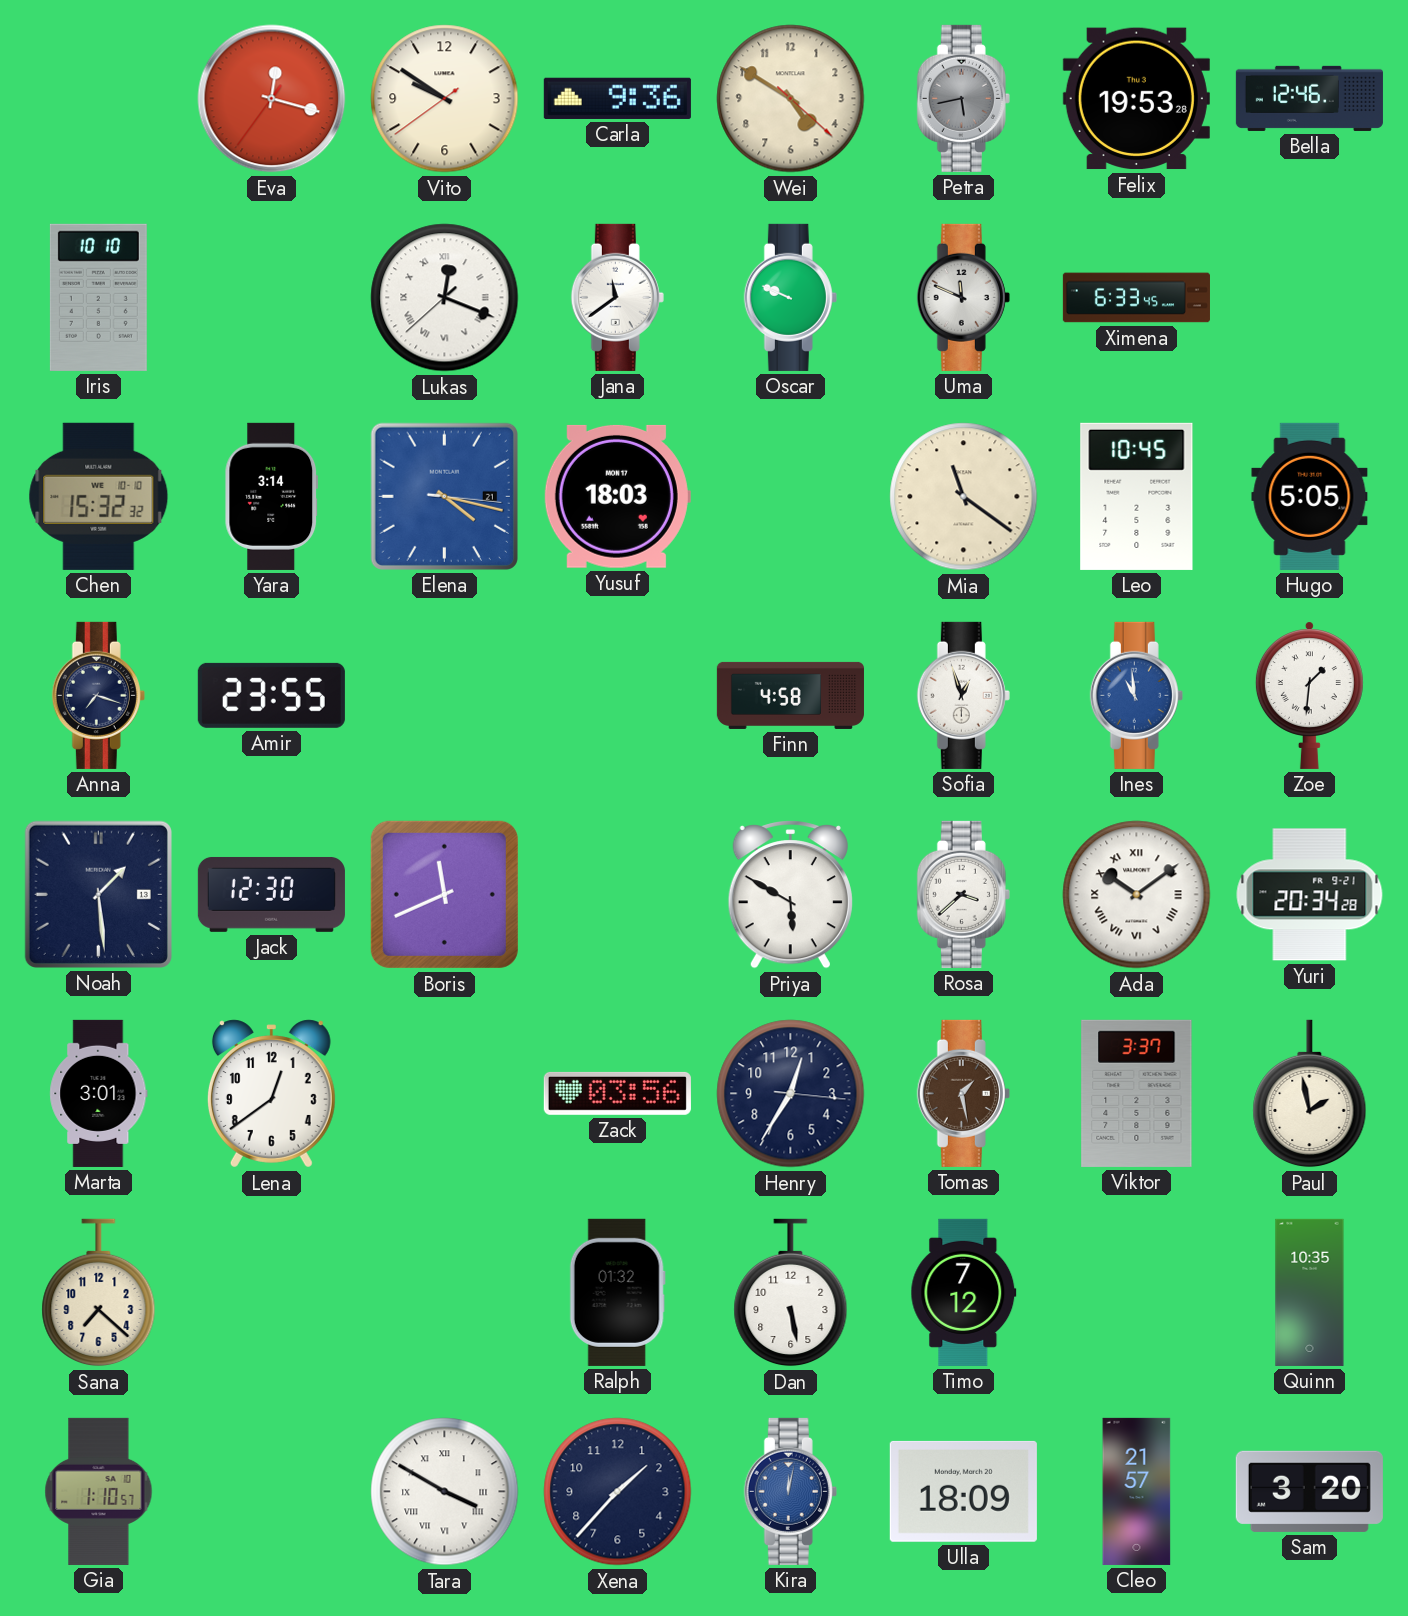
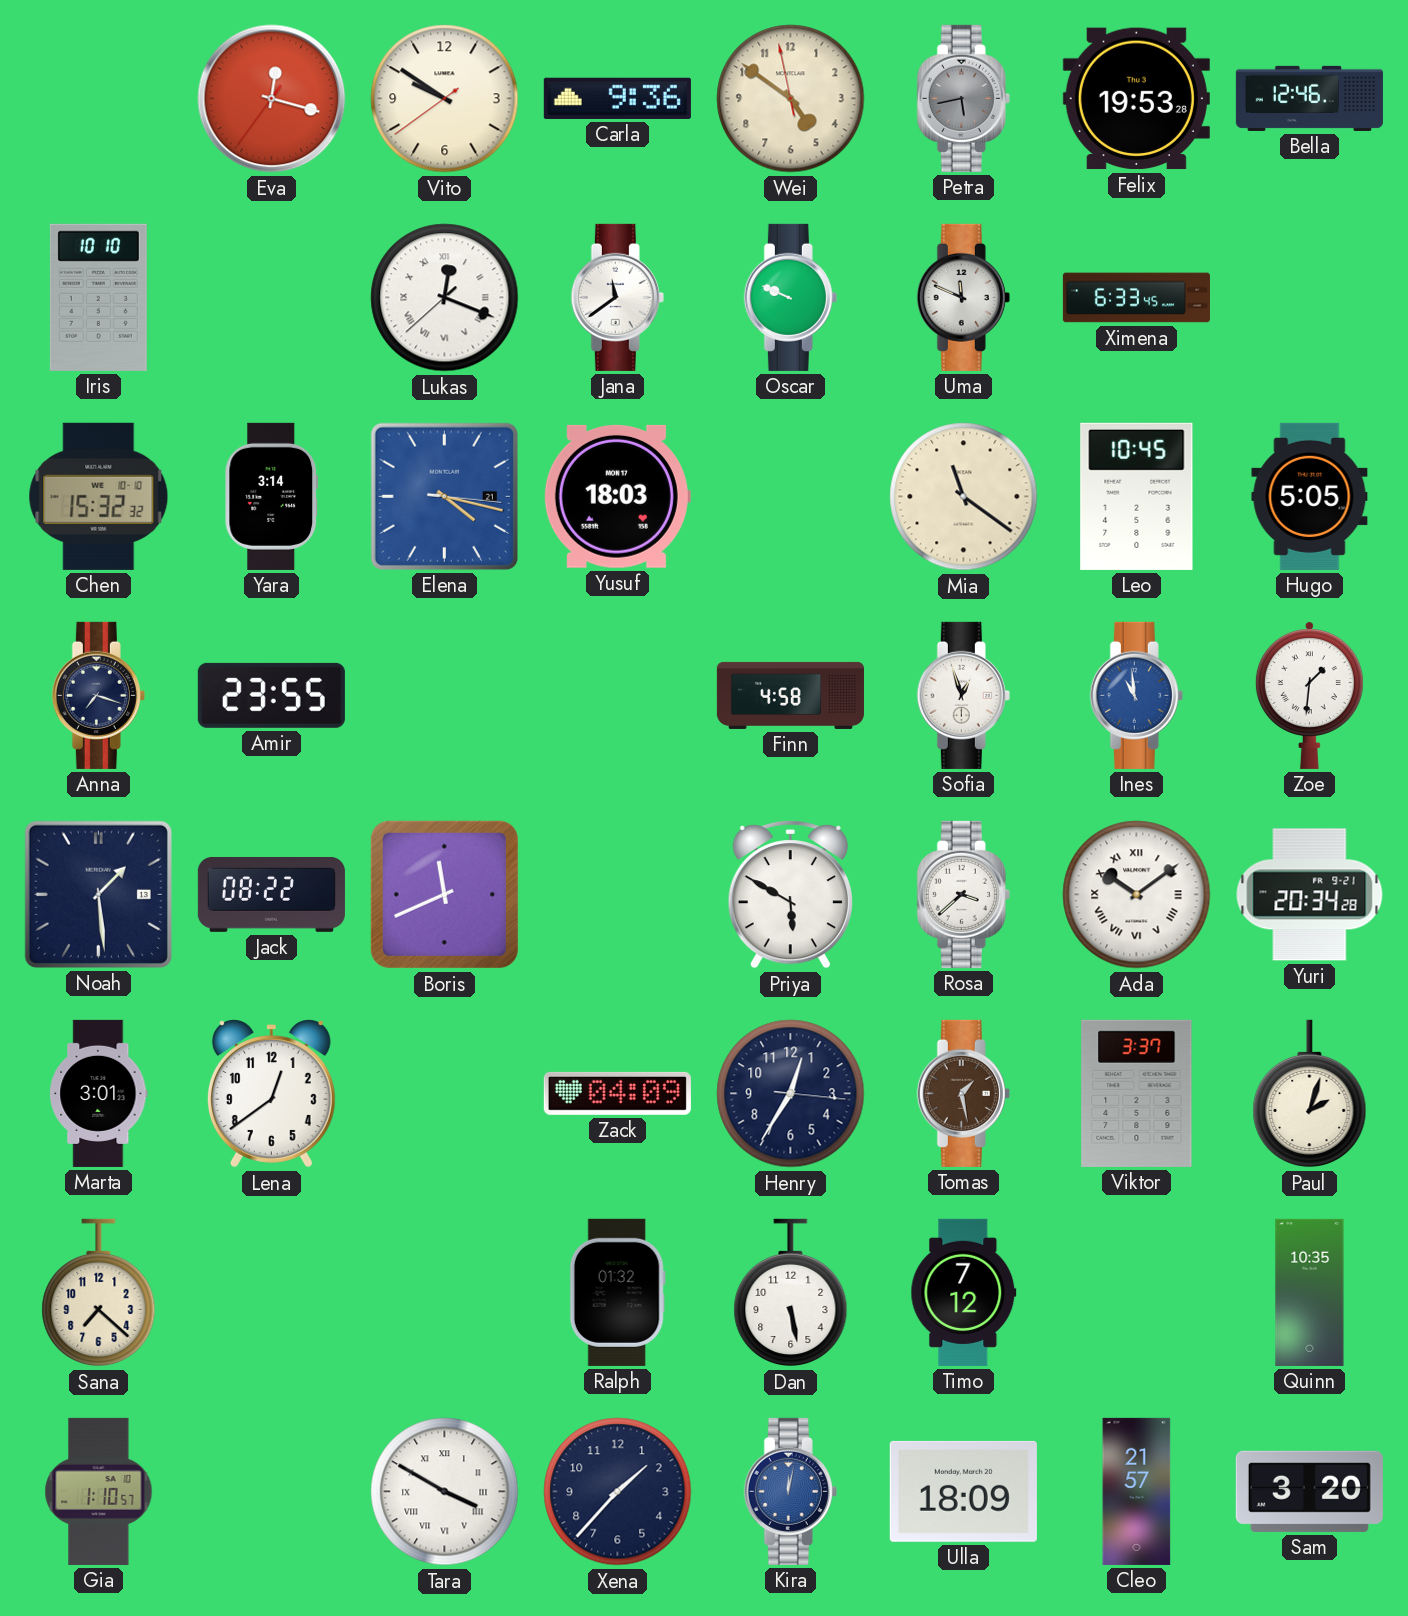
Wei: 4:50:22 -> 4:50:58
Jack: 12:30 -> 08:22
Zack: 03:56 -> 04:09
Paul: 1:58 -> 2:03
